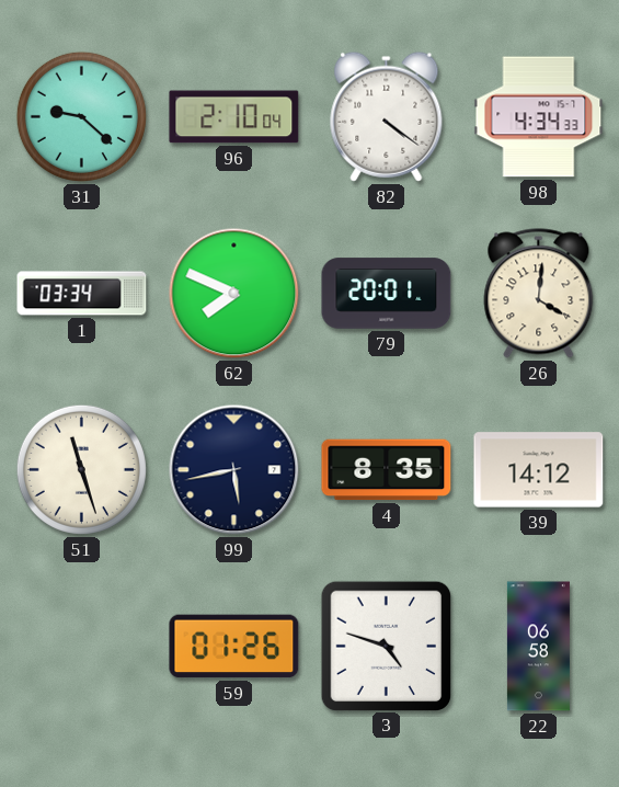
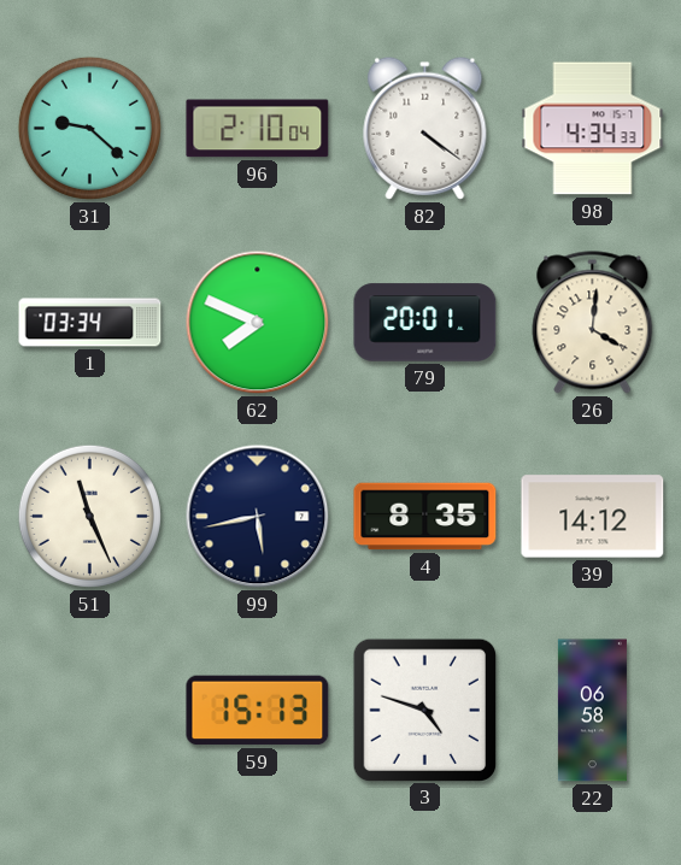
51: 11:27 -> 11:26
59: 01:26 -> 15:13
